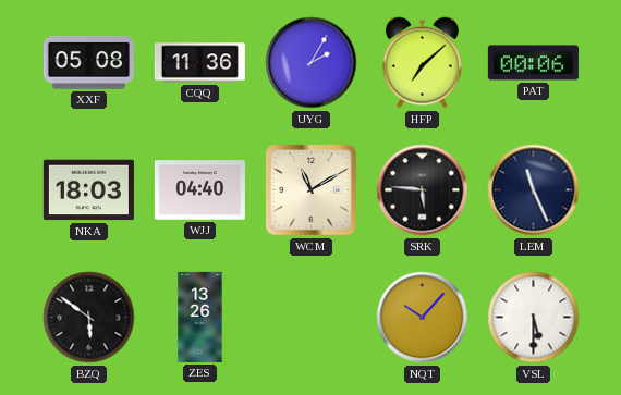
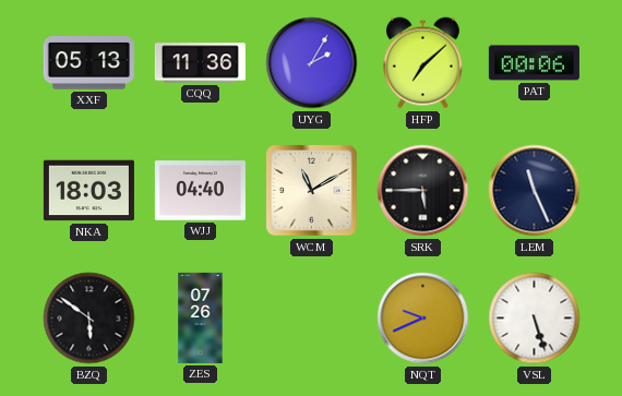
XXF: 05:08 -> 05:13
SRK: 5:46 -> 5:45
ZES: 13:26 -> 07:26
NQT: 10:07 -> 9:41
VSL: 5:30 -> 5:27
